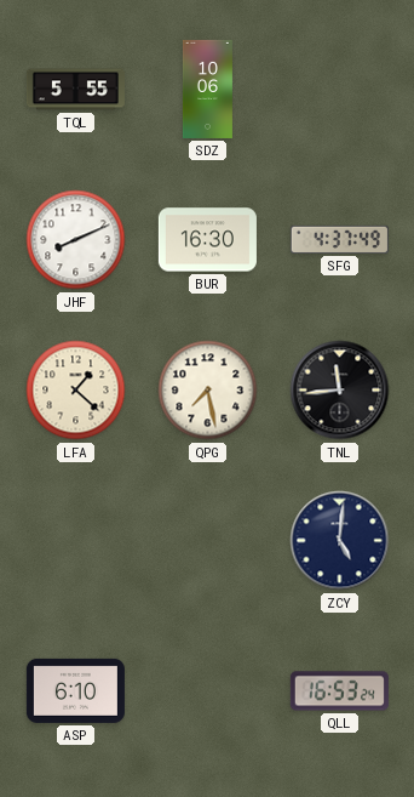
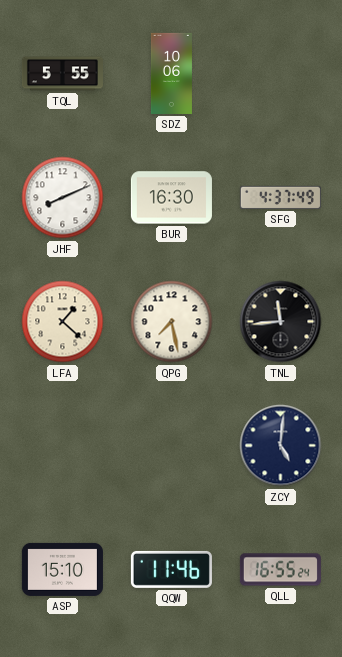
ASP: 6:10 -> 15:10
QQW: none -> 11:46
QLL: 16:53 -> 16:55
